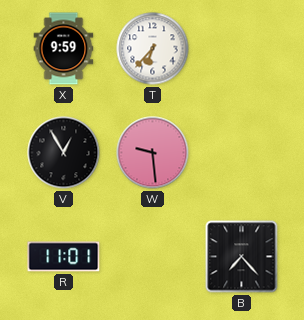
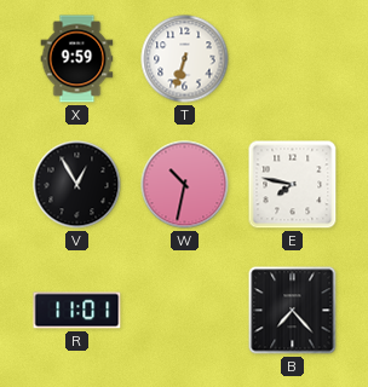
T: 6:37 -> 6:33
W: 9:29 -> 10:32
E: none -> 7:47
